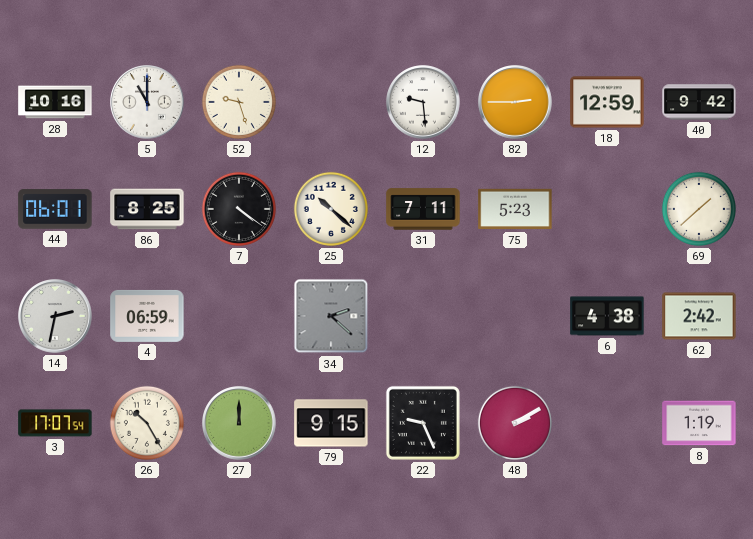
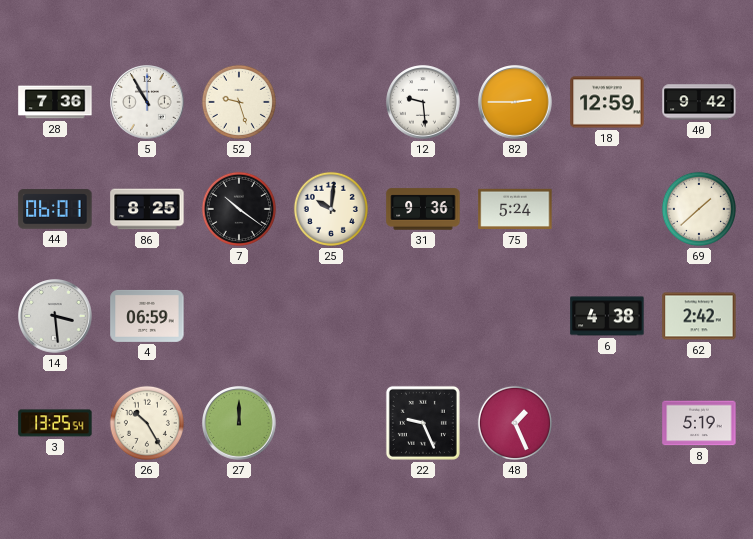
28: 10:16 -> 7:36
5: 11:00 -> 10:55
7: 4:21 -> 10:21
25: 10:22 -> 10:01
31: 7:11 -> 9:36
75: 5:23 -> 5:24
14: 2:32 -> 3:29
34: 2:22 -> none
3: 17:07 -> 13:25
79: 9:15 -> none
48: 2:10 -> 1:26
8: 1:19 -> 5:19
